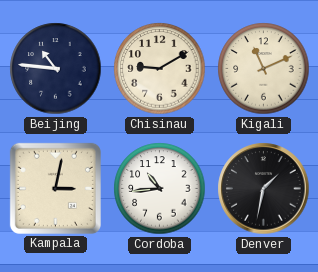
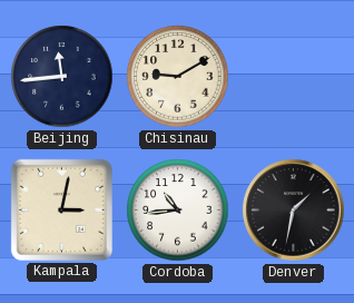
Beijing: 10:46 -> 11:44
Kigali: 11:11 -> none
